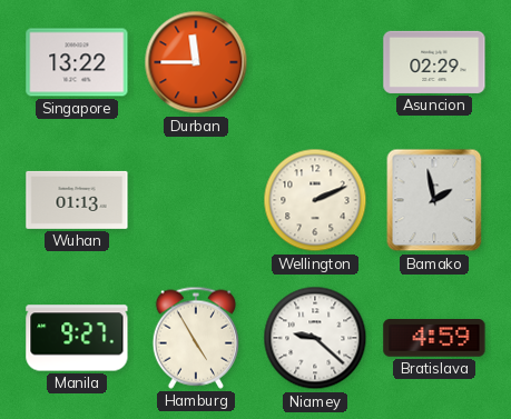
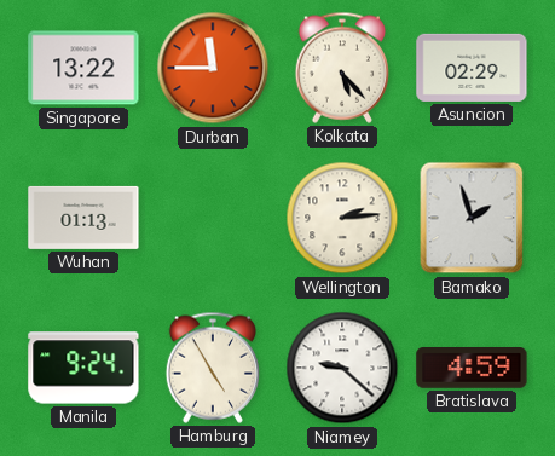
Kolkata: none -> 5:23
Wellington: 2:11 -> 2:14
Bamako: 1:58 -> 1:57
Manila: 9:27 -> 9:24
